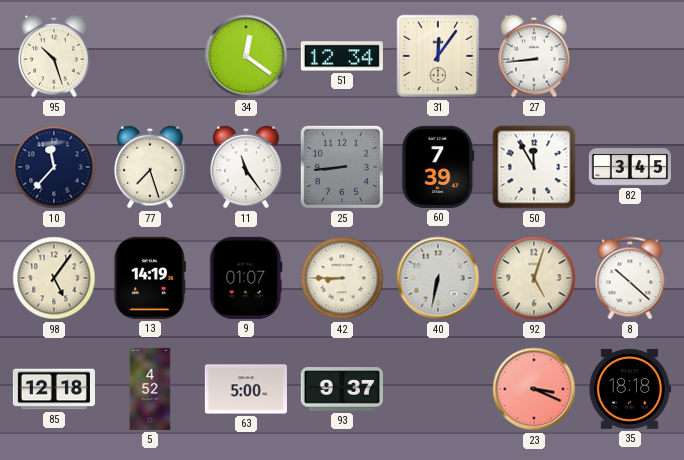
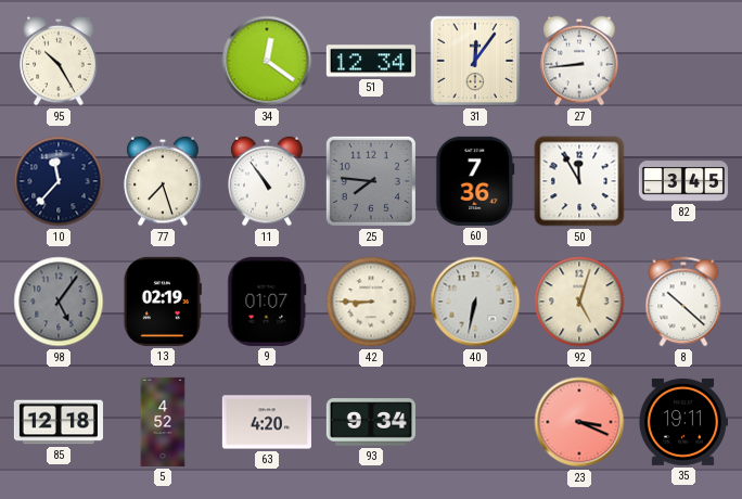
95: 10:27 -> 10:25
11: 11:24 -> 10:54
25: 8:44 -> 7:46
60: 7:39 -> 7:36
98 dial: cream -> grey
13: 14:19 -> 02:19
63: 5:00 -> 4:20
93: 9:37 -> 9:34
35: 18:18 -> 19:11
